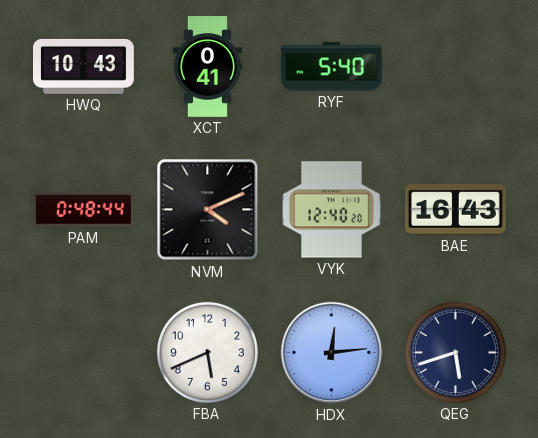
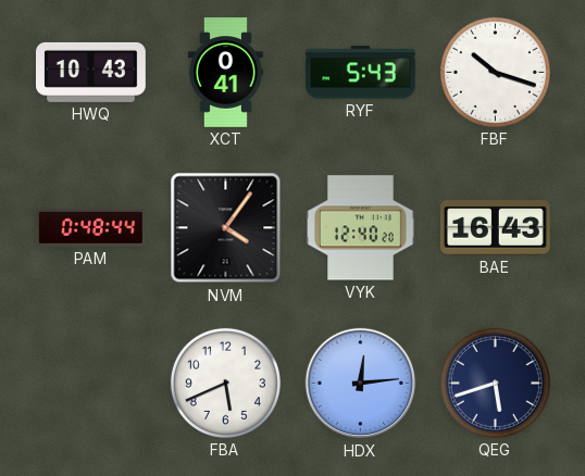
RYF: 5:40 -> 5:43
FBF: none -> 10:18
NVM: 4:11 -> 4:06
